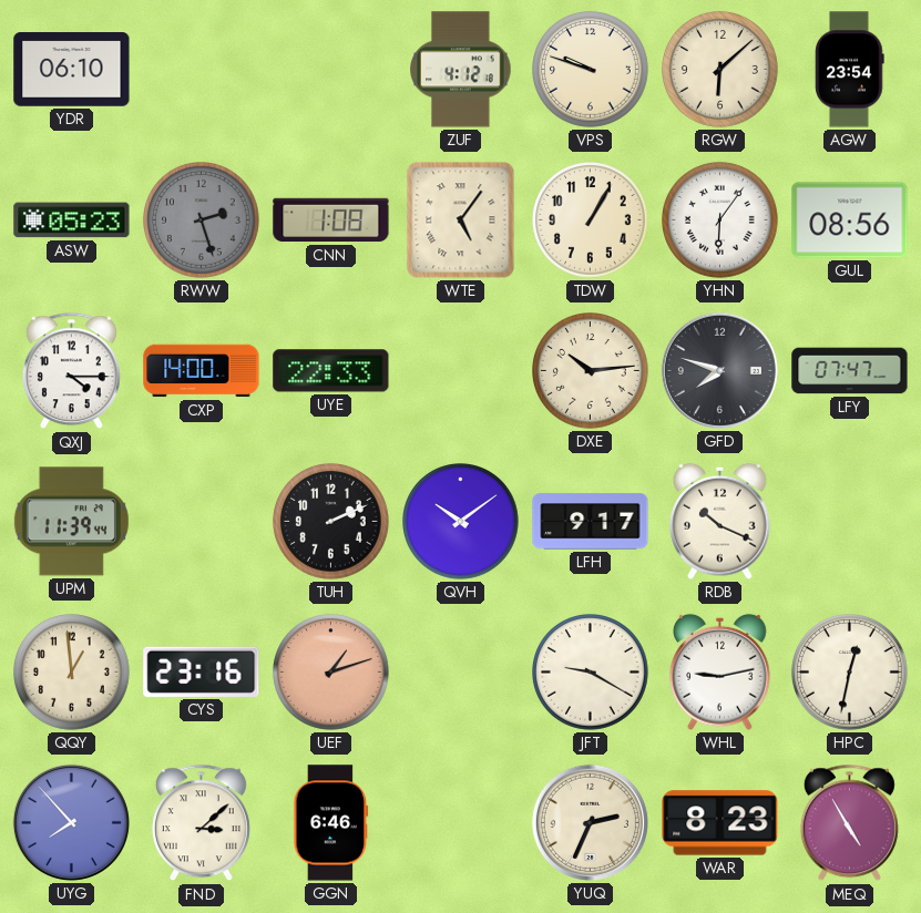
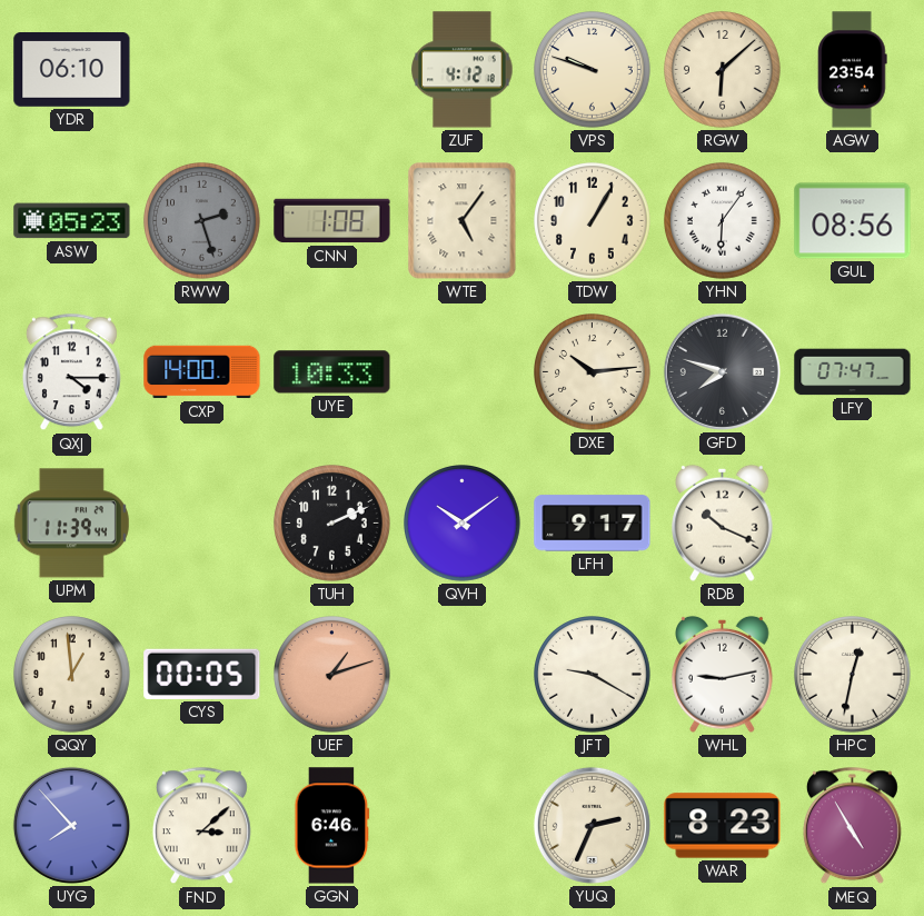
UYE: 22:33 -> 10:33
CYS: 23:16 -> 00:05
